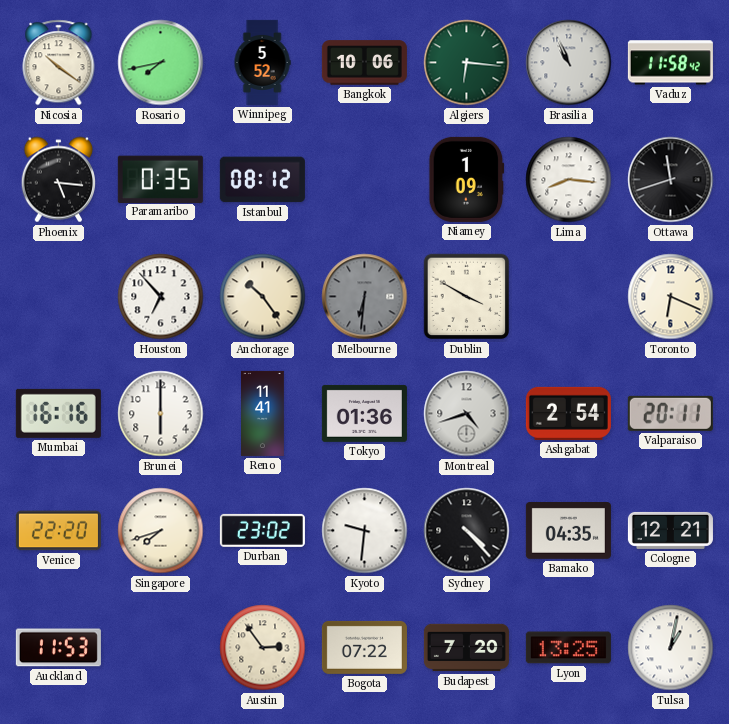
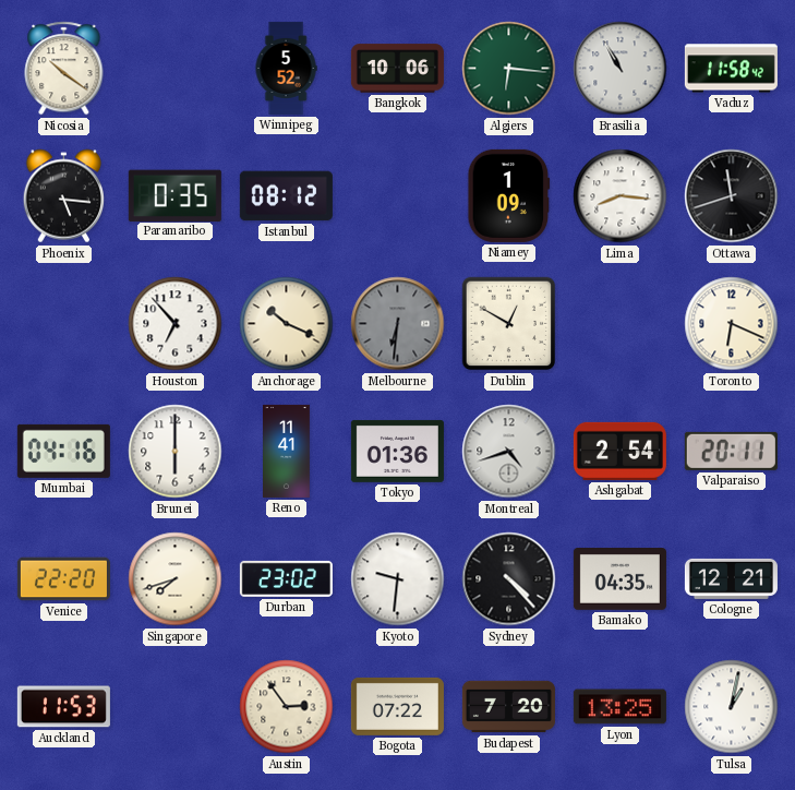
Rosario: 7:43 -> none
Brasilia: 10:56 -> 10:55
Anchorage: 10:24 -> 10:19
Dublin: 3:50 -> 12:50
Mumbai: 16:16 -> 04:16
